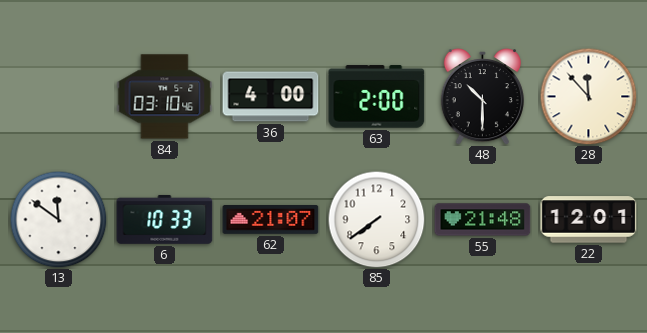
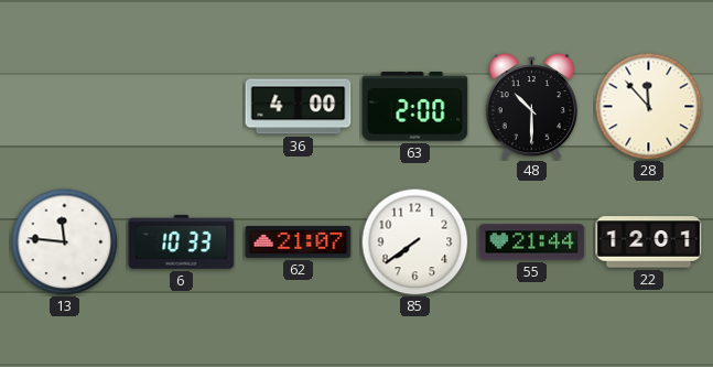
84: 03:10 -> none
13: 11:51 -> 11:46
55: 21:48 -> 21:44
